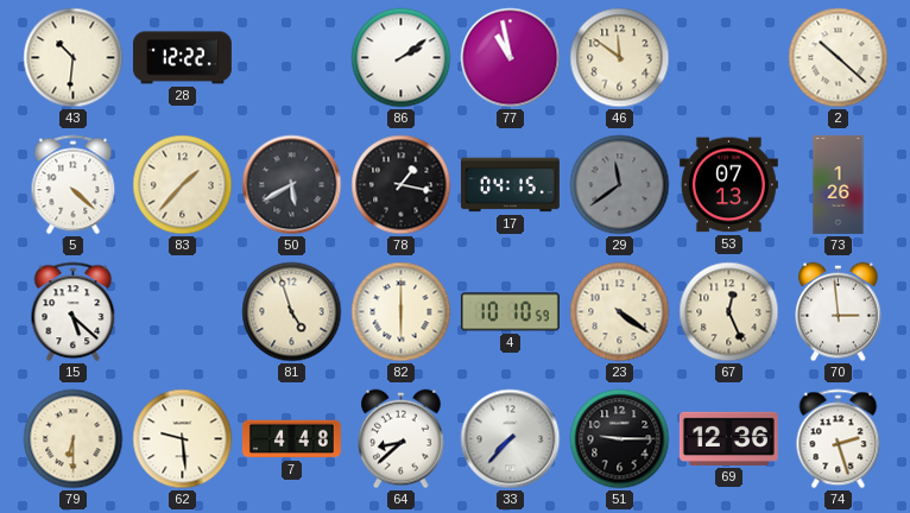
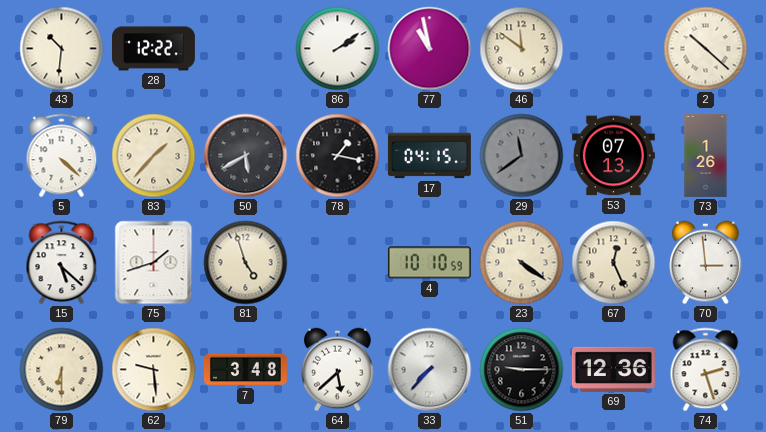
75: none -> 1:42
82: 6:00 -> none
7: 4:48 -> 3:48
64: 8:38 -> 5:38
